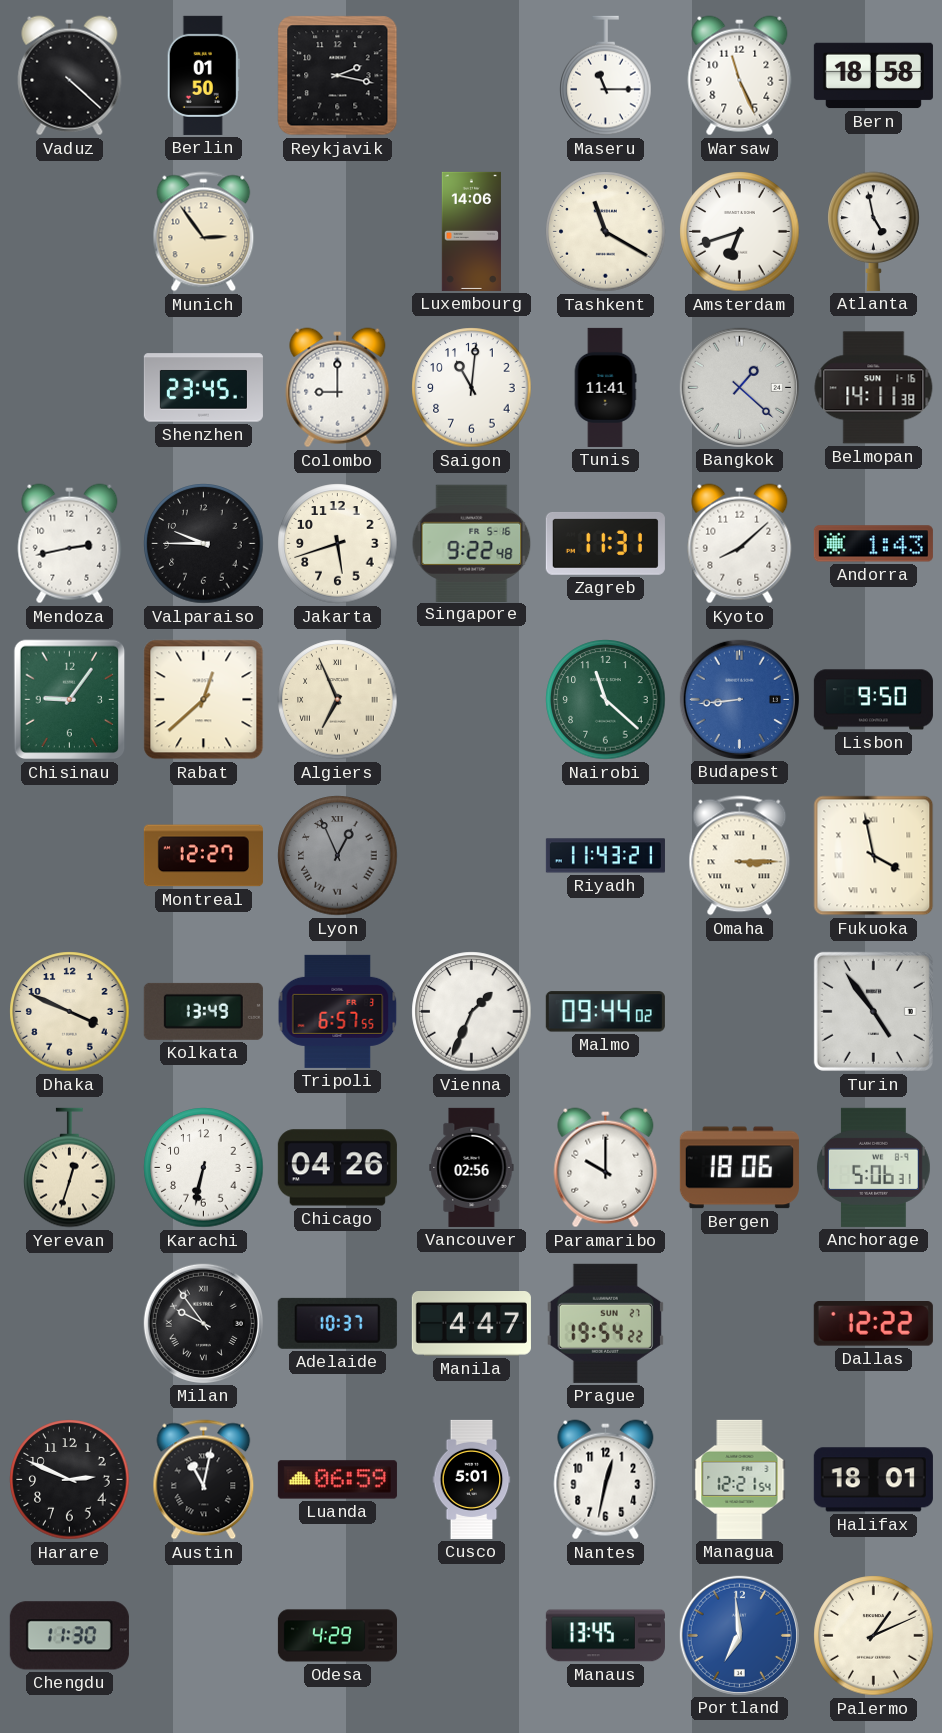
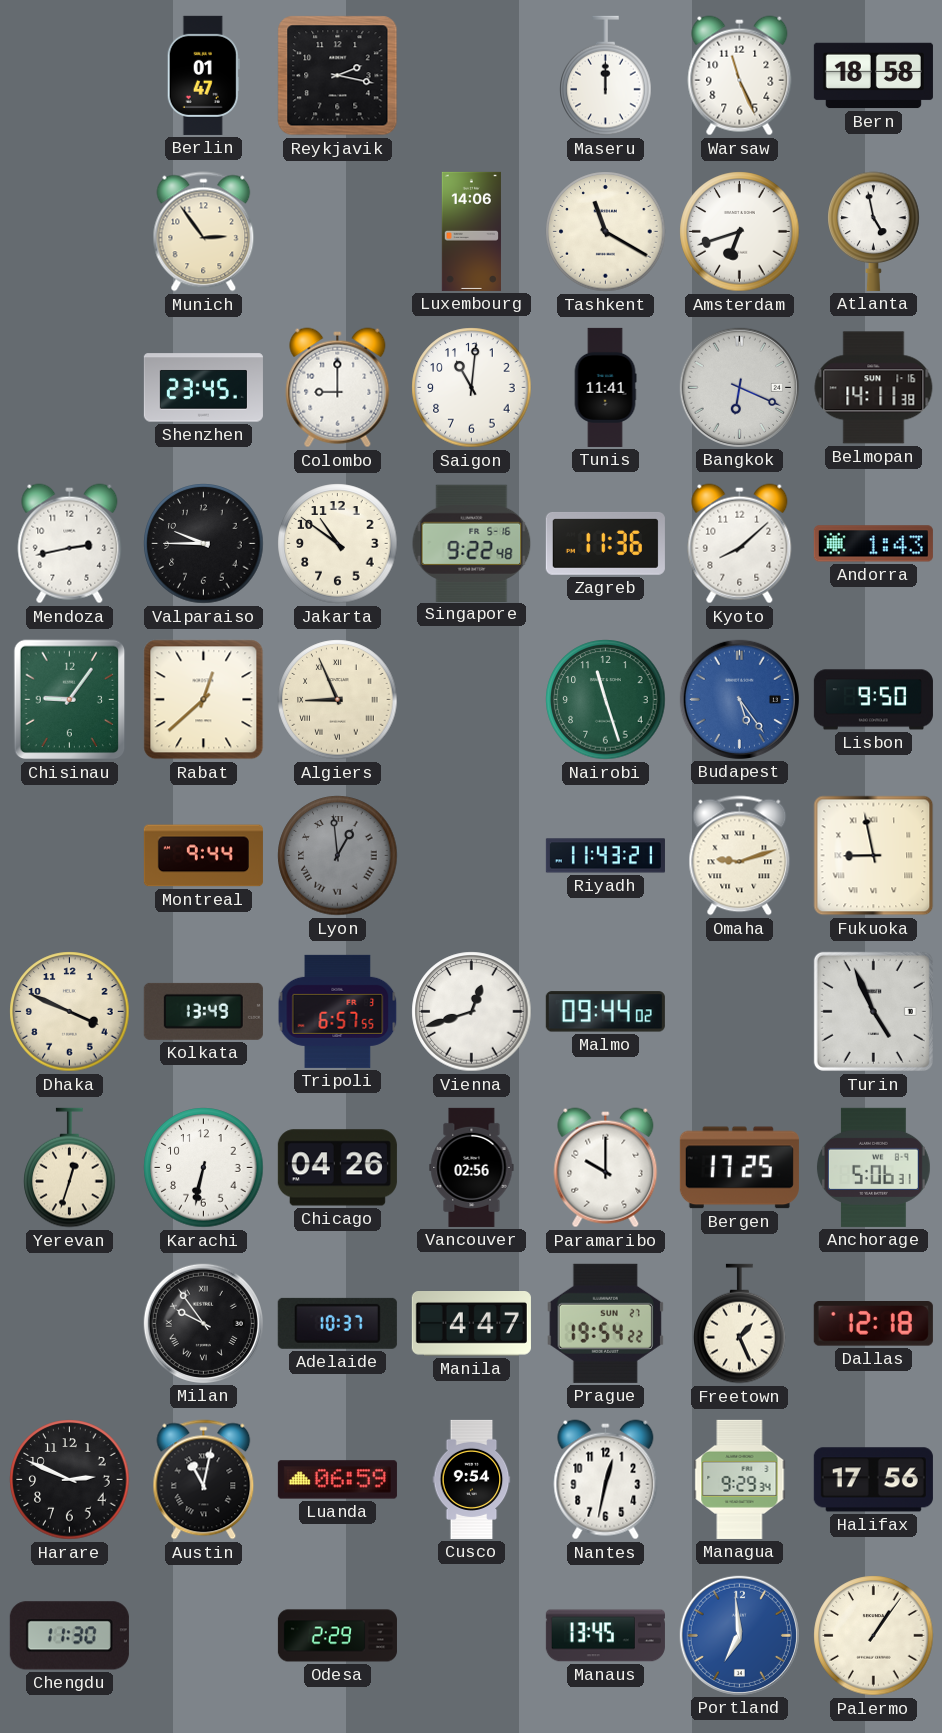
Vaduz: 4:22 -> none
Berlin: 01:50 -> 01:47
Maseru: 11:15 -> 12:00
Bangkok: 1:22 -> 6:19
Jakarta: 5:42 -> 10:51
Zagreb: 11:31 -> 11:36
Algiers: 6:56 -> 8:56
Nairobi: 11:22 -> 11:27
Budapest: 8:44 -> 5:24
Montreal: 12:27 -> 9:44
Lyon: 12:56 -> 12:59
Omaha: 3:15 -> 9:12
Fukuoka: 3:58 -> 8:58
Vienna: 1:34 -> 12:42
Turin: 4:54 -> 4:56
Bergen: 18:06 -> 17:25
Freetown: none -> 1:26
Dallas: 12:22 -> 12:18
Cusco: 5:01 -> 9:54
Managua: 12:21 -> 9:29
Halifax: 18:01 -> 17:56
Odesa: 4:29 -> 2:29
Palermo: 1:11 -> 1:06
